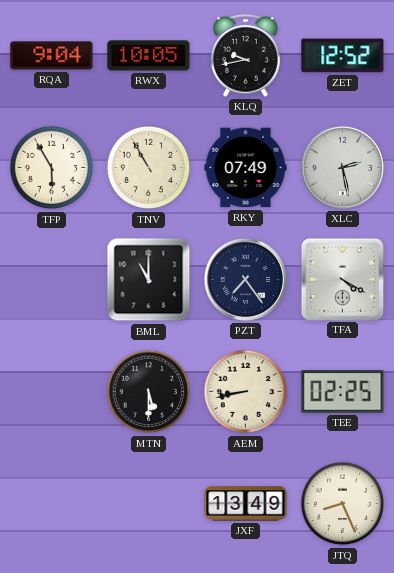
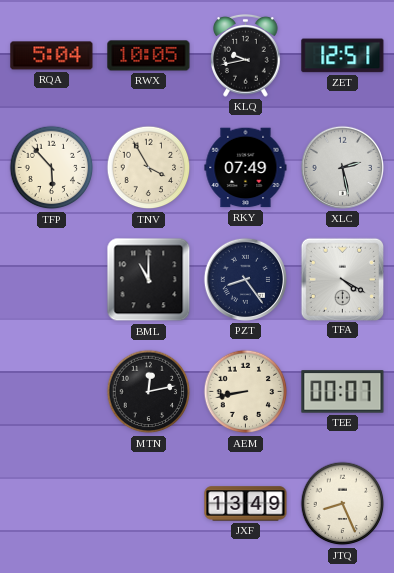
RQA: 9:04 -> 5:04
ZET: 12:52 -> 12:51
TFP: 5:55 -> 5:53
TNV: 10:55 -> 3:55
PZT: 7:24 -> 8:24
MTN: 5:30 -> 12:13
TEE: 02:25 -> 00:07
